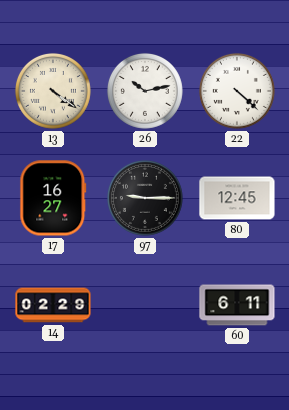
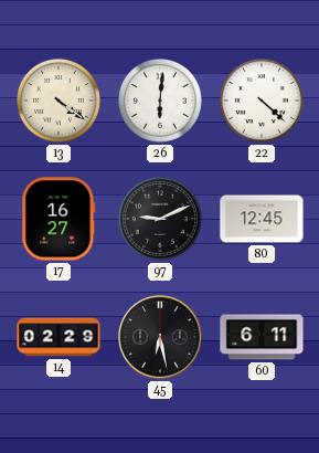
26: 10:13 -> 6:01
97: 9:15 -> 9:11
45: none -> 6:28
